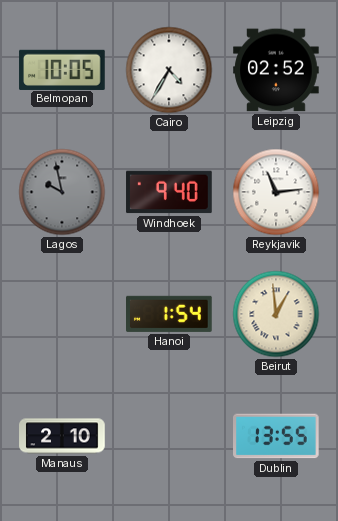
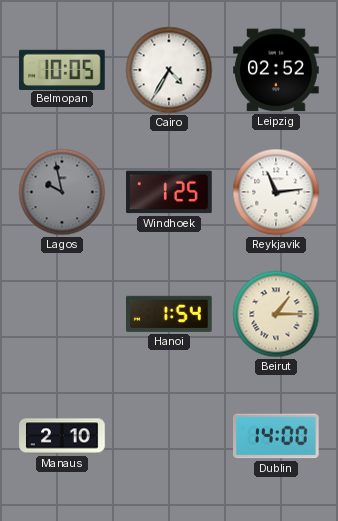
Windhoek: 9:40 -> 1:25
Beirut: 12:59 -> 1:15
Dublin: 13:55 -> 14:00
